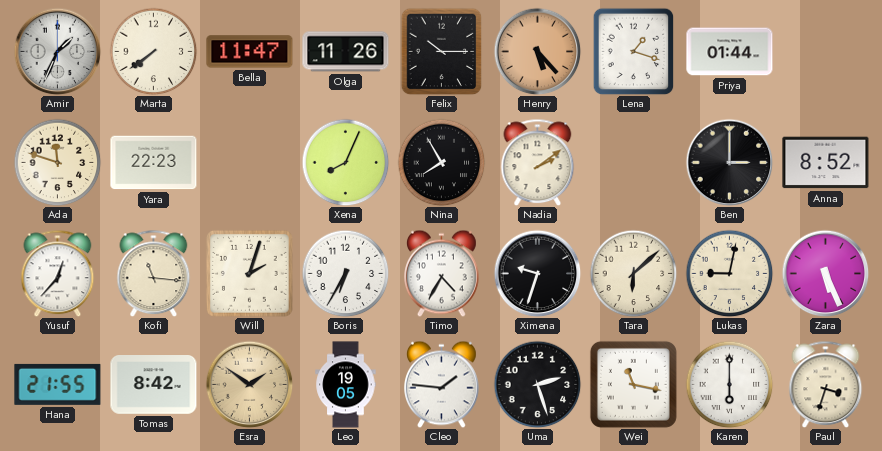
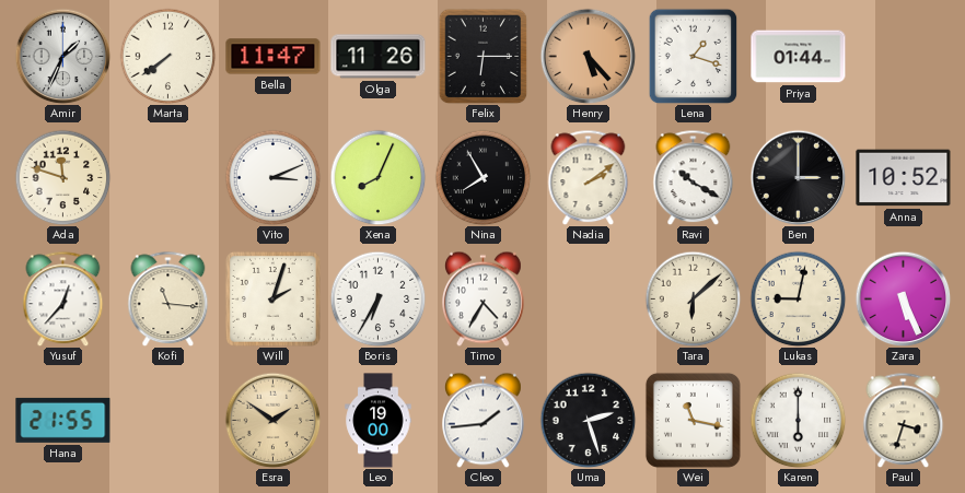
Felix: 10:15 -> 6:15
Yara: 22:23 -> none
Vito: none -> 3:11
Ravi: none -> 10:20
Anna: 8:52 -> 10:52
Ximena: 9:33 -> none
Tomas: 8:42 -> none
Leo: 19:05 -> 19:00
Cleo: 1:46 -> 1:44
